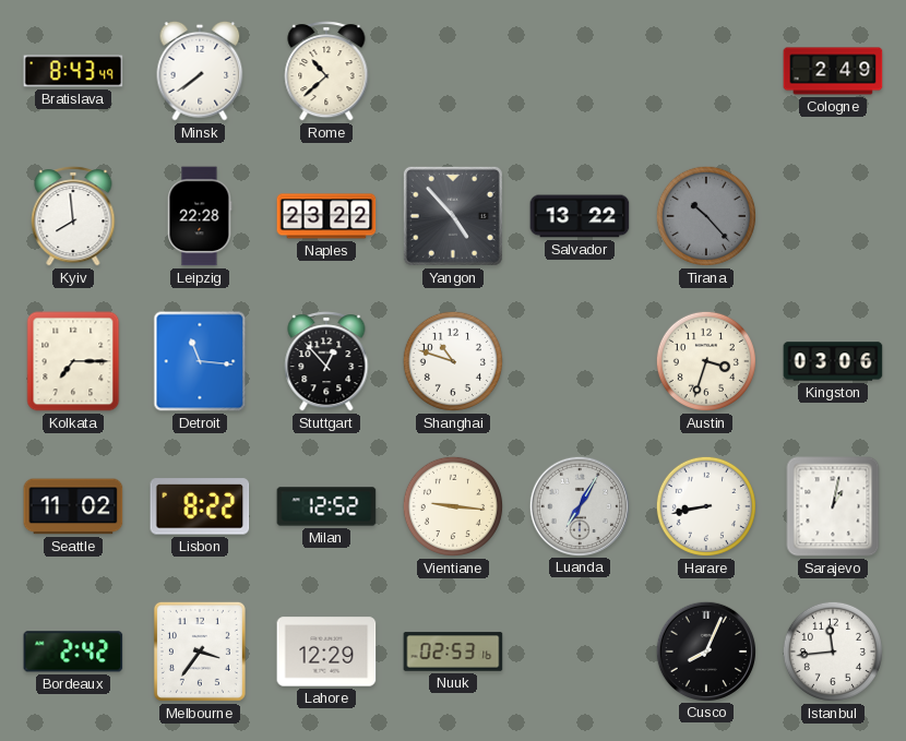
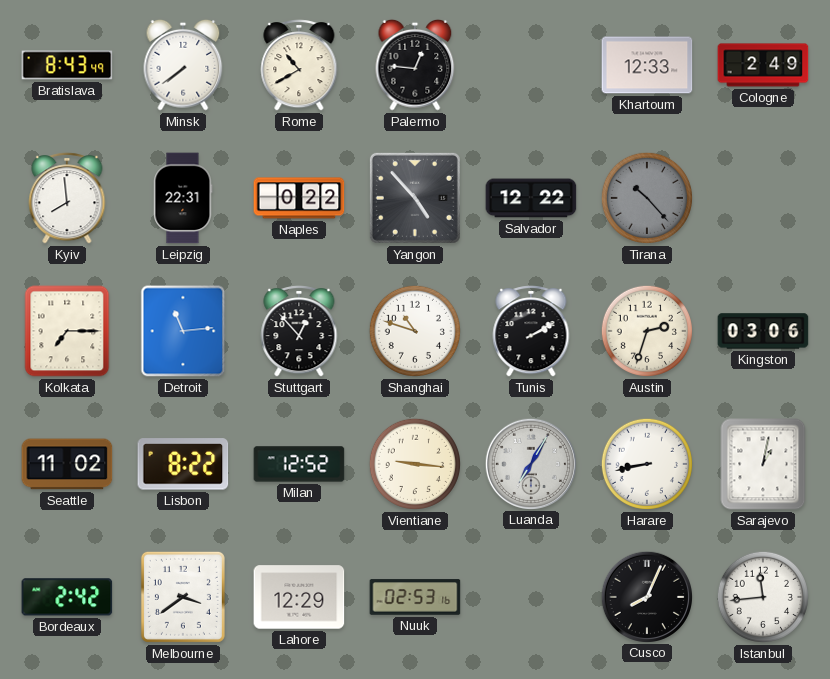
Rome: 10:38 -> 10:40
Palermo: none -> 12:46
Khartoum: none -> 12:33
Leipzig: 22:28 -> 22:31
Naples: 23:22 -> 0:22
Salvador: 13:22 -> 12:22
Detroit: 11:16 -> 11:14
Tunis: none -> 2:10
Austin: 3:33 -> 2:33
Melbourne: 3:36 -> 3:39
